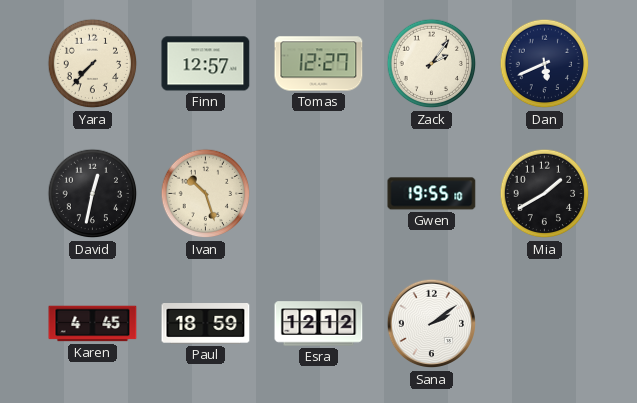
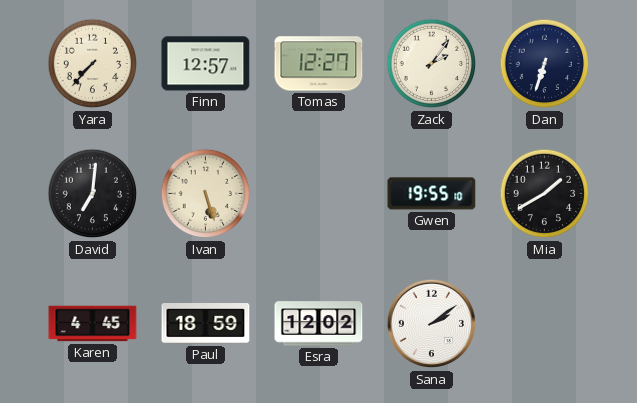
Dan: 5:41 -> 6:33
David: 12:32 -> 7:01
Ivan: 10:27 -> 5:27
Esra: 12:12 -> 12:02
